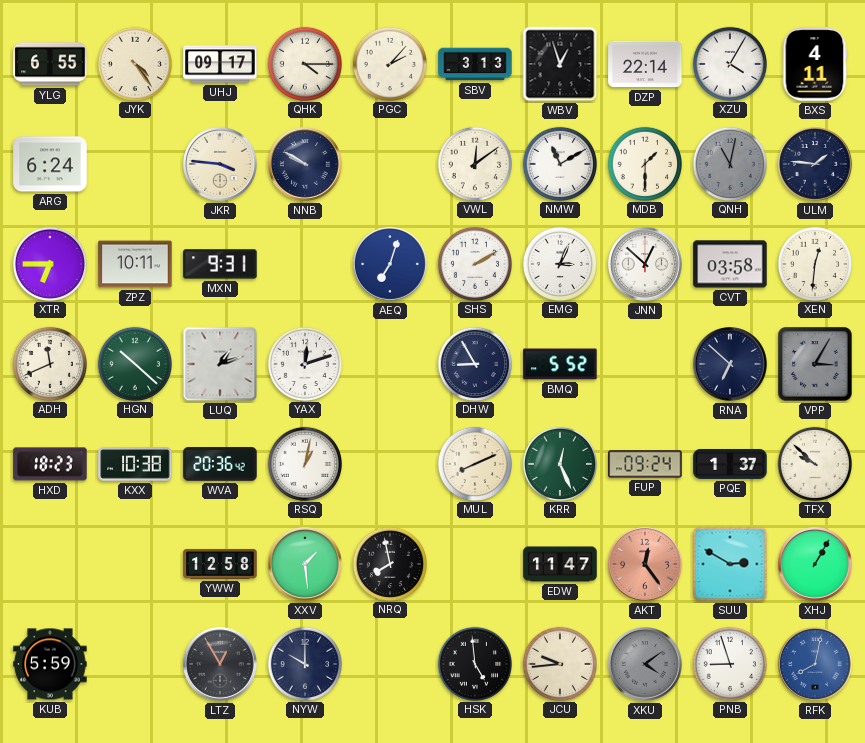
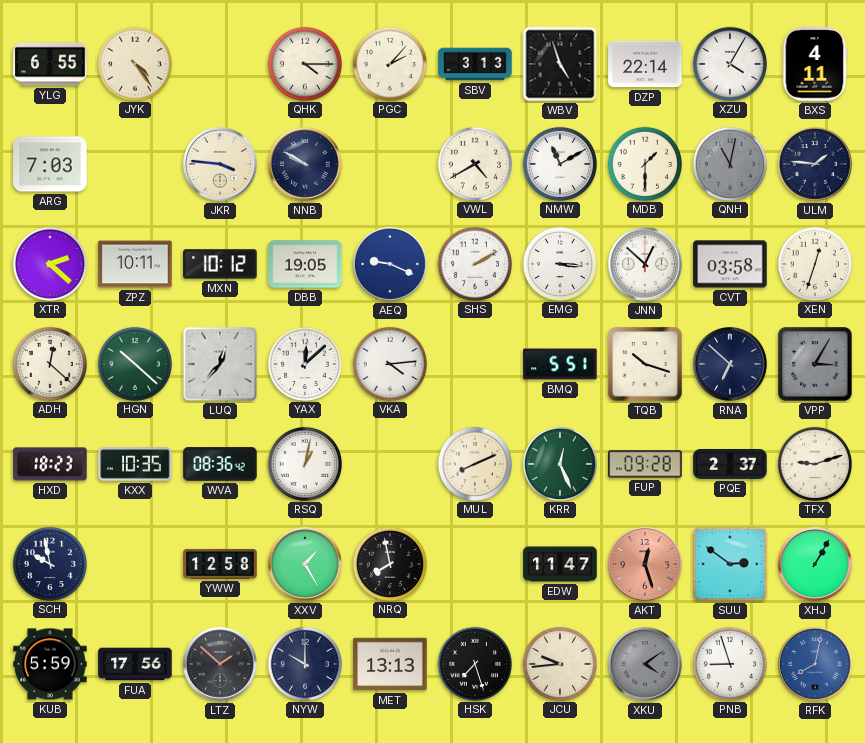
UHJ: 09:17 -> none
WBV: 12:57 -> 4:57
ARG: 6:24 -> 7:03
VWL: 12:09 -> 4:40
XTR: 6:45 -> 2:22
MXN: 9:31 -> 10:12
DBB: none -> 19:05
AEQ: 7:03 -> 9:19
EMG: 3:04 -> 3:16
XEN: 12:31 -> 12:33
ADH: 11:41 -> 12:22
LUQ: 1:12 -> 12:37
YAX: 12:12 -> 12:08
VKA: none -> 4:14
DHW: 8:55 -> none
BMQ: 5:52 -> 5:51
TQB: none -> 10:18
KXX: 10:38 -> 10:35
WVA: 20:36 -> 08:36
FUP: 09:24 -> 09:28
PQE: 1:37 -> 2:37
TFX: 9:52 -> 9:12
SCH: none -> 9:58
XXV: 1:29 -> 1:25
AKT: 12:24 -> 12:27
SUU: 2:50 -> 2:51
FUA: none -> 17:56
LTZ: 12:55 -> 1:52
MET: none -> 13:13
HSK: 4:59 -> 7:27
